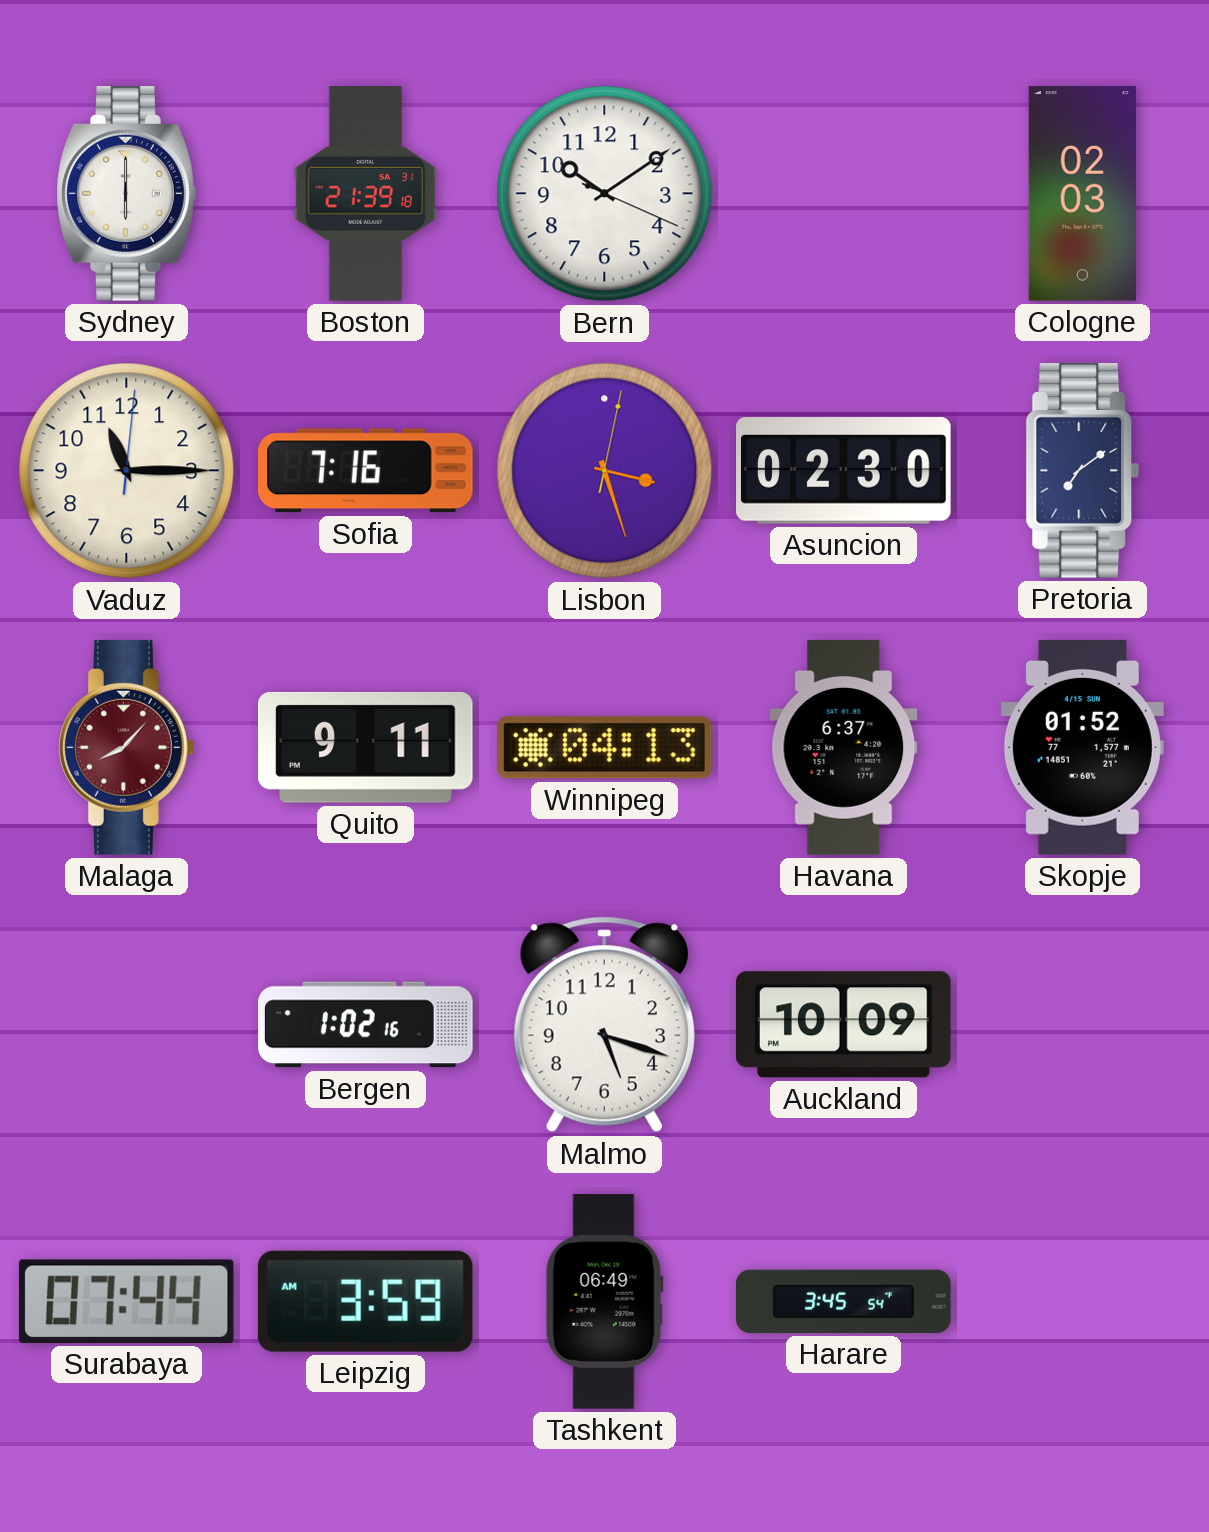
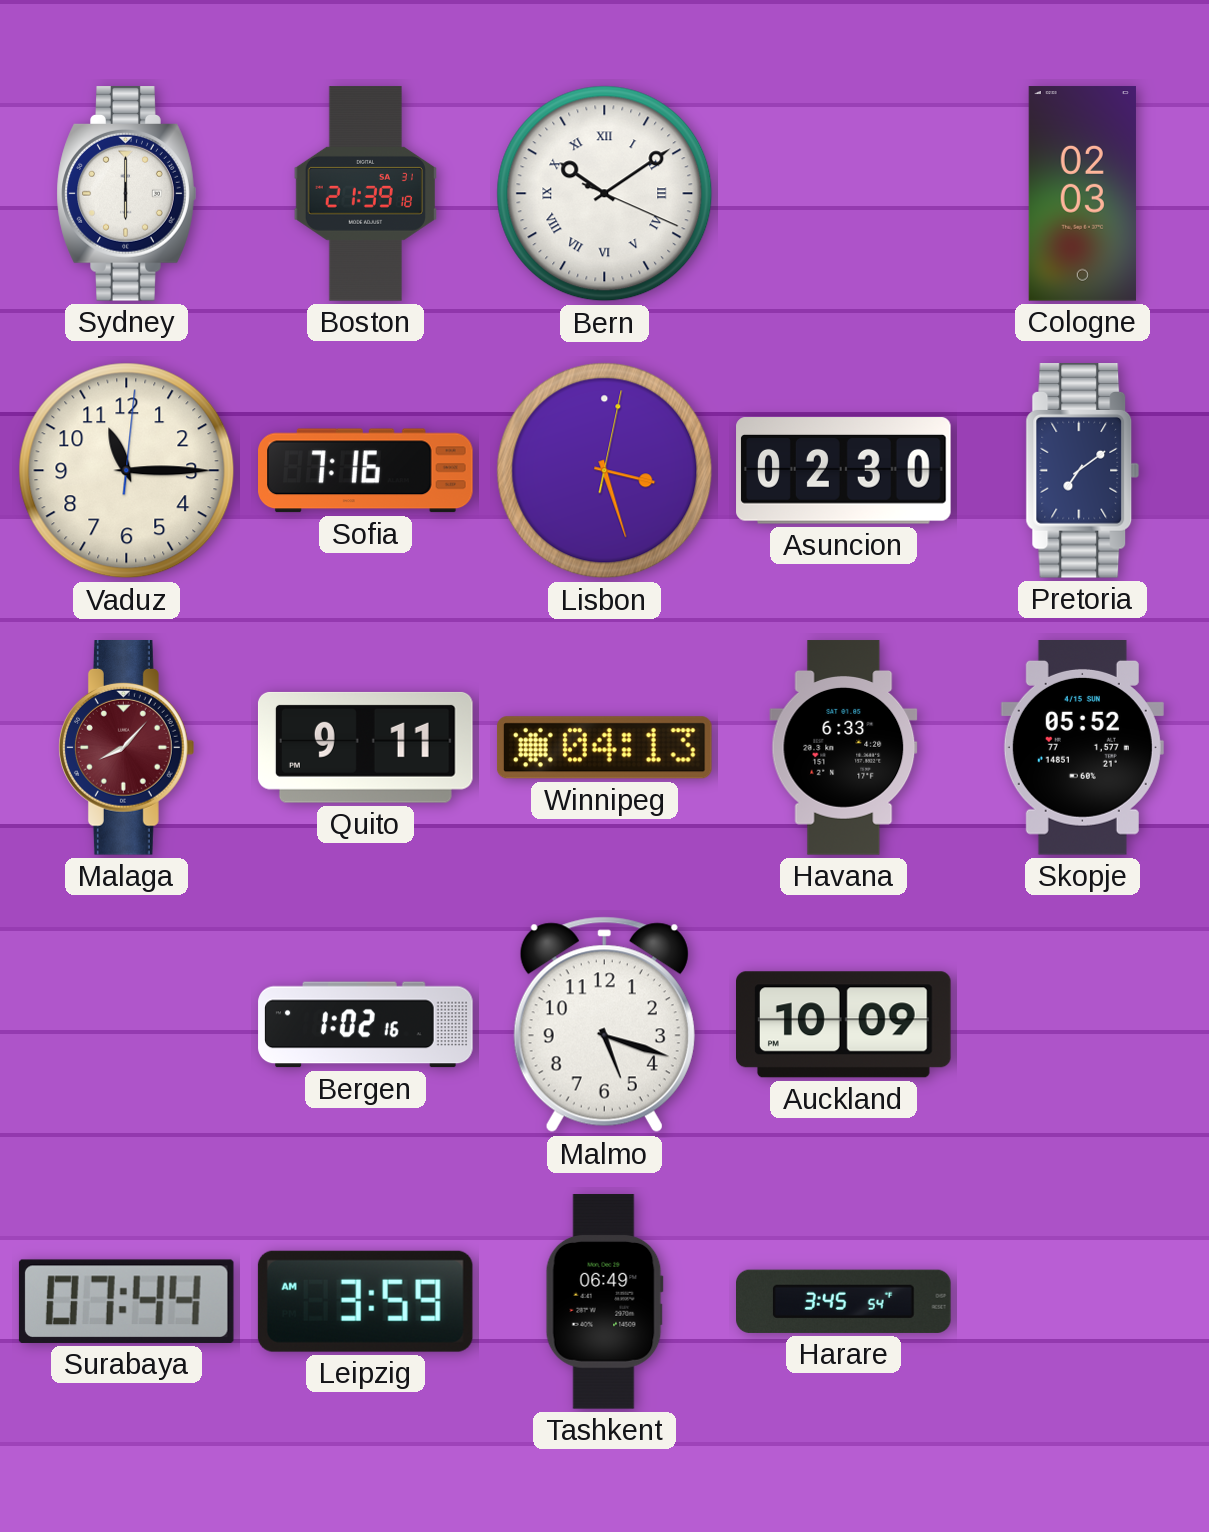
Bern numerals: Arabic -> Roman
Havana: 6:37 -> 6:33
Skopje: 01:52 -> 05:52
